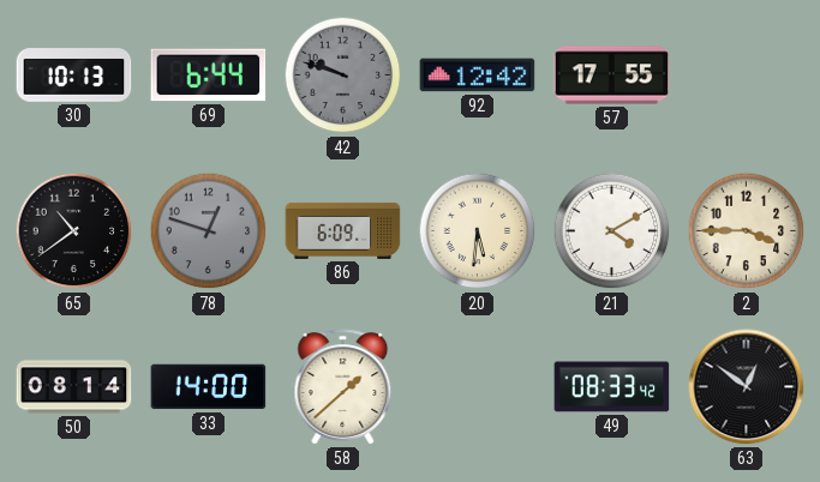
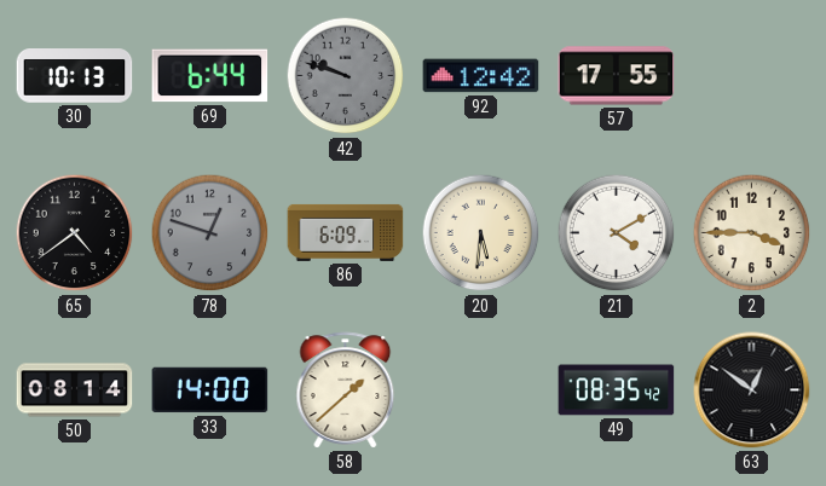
65: 10:39 -> 4:39
49: 08:33 -> 08:35
